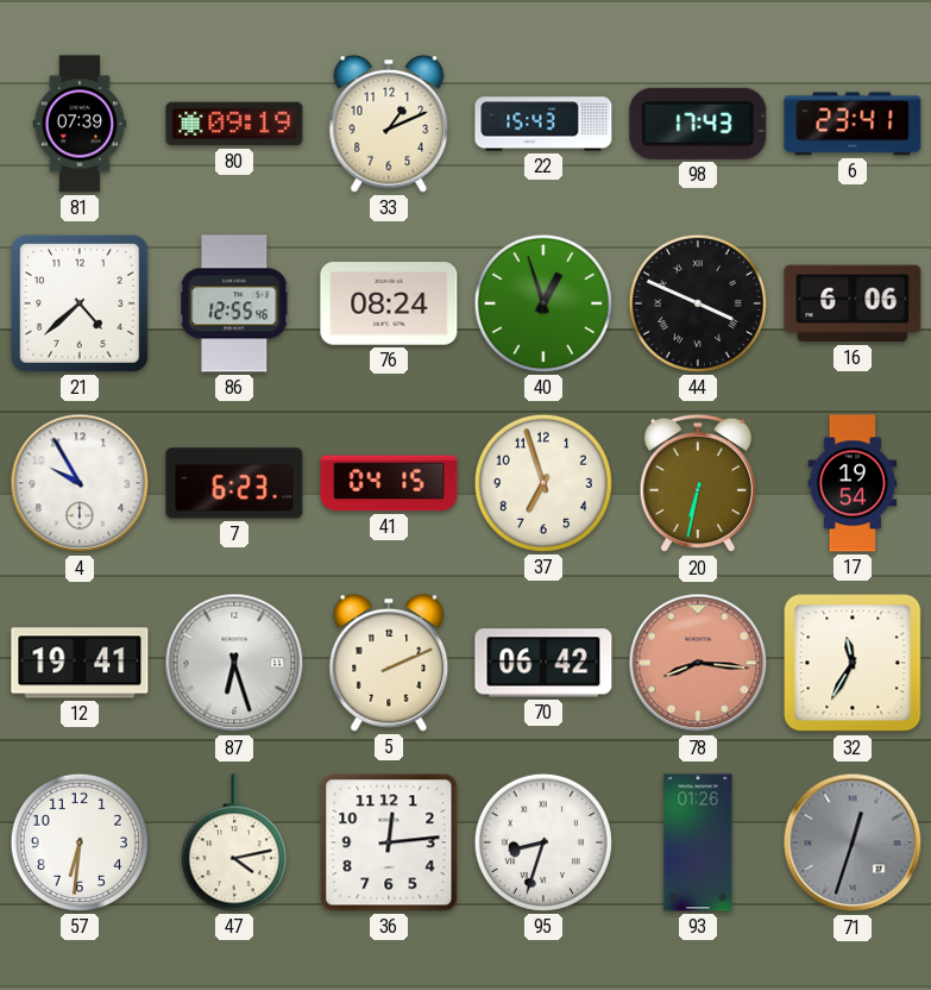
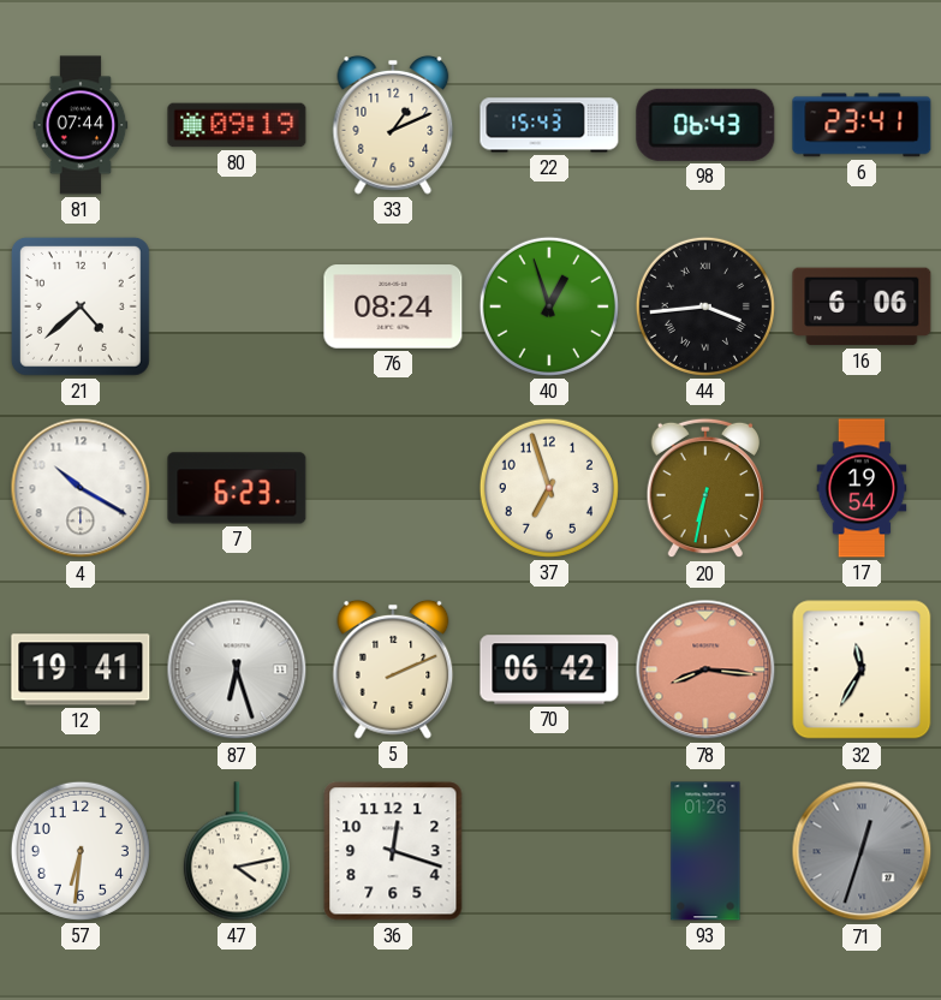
81: 07:39 -> 07:44
98: 17:43 -> 06:43
86: 12:55 -> none
44: 3:49 -> 3:44
4: 9:55 -> 10:20
41: 04:15 -> none
36: 12:14 -> 12:18
95: 8:33 -> none
